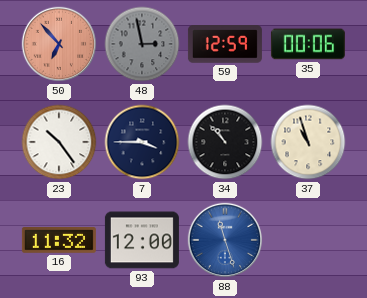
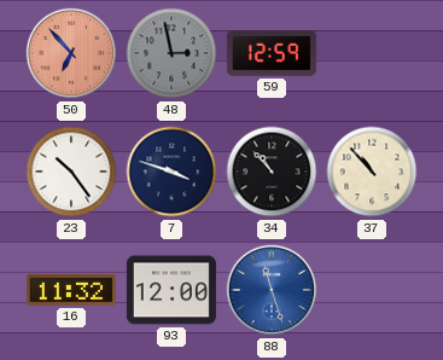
35: 00:06 -> none
7: 3:45 -> 3:48
37: 10:57 -> 10:53
